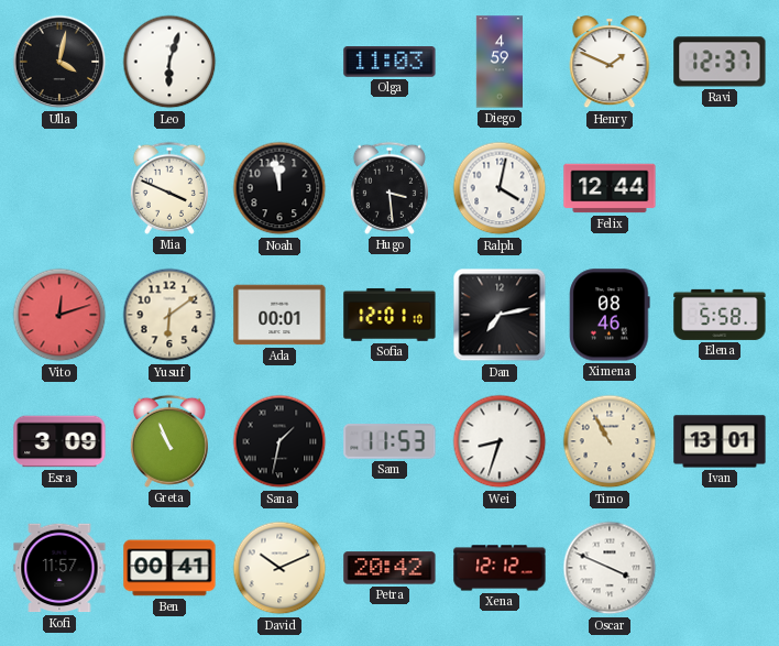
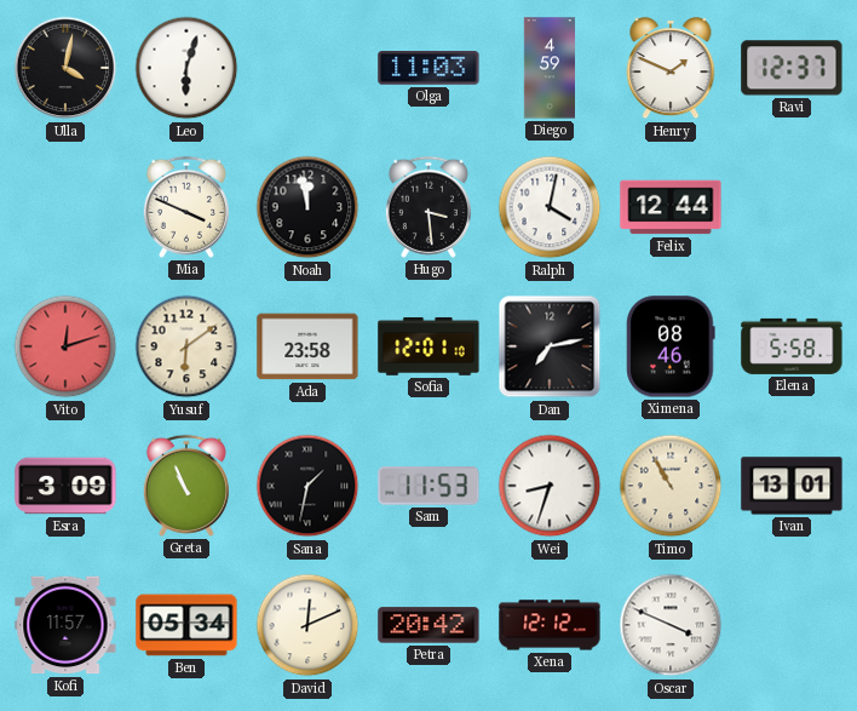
Ada: 00:01 -> 23:58
Ben: 00:41 -> 05:34
David: 10:11 -> 12:11
